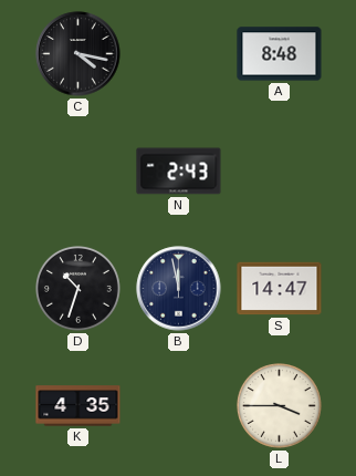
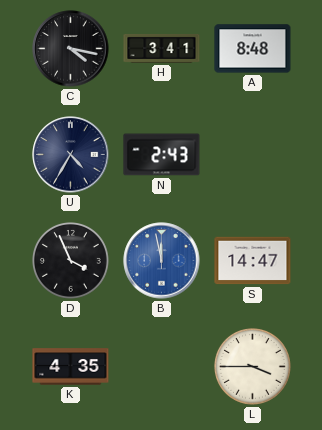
H: none -> 3:41
U: none -> 4:35
D: 10:33 -> 3:56
B dial: navy -> blue
